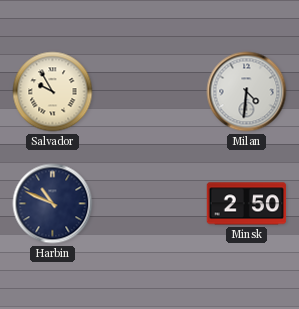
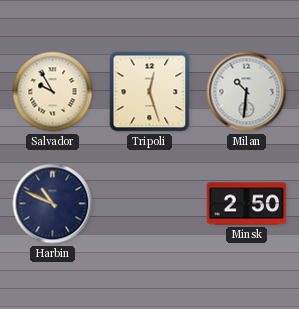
Tripoli: none -> 12:27
Milan: 4:31 -> 10:31
